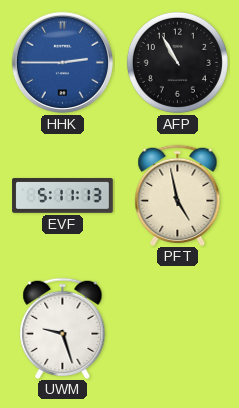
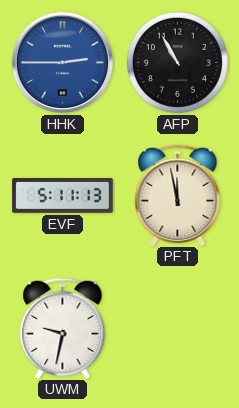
PFT: 4:58 -> 11:58
UWM: 9:27 -> 9:32
